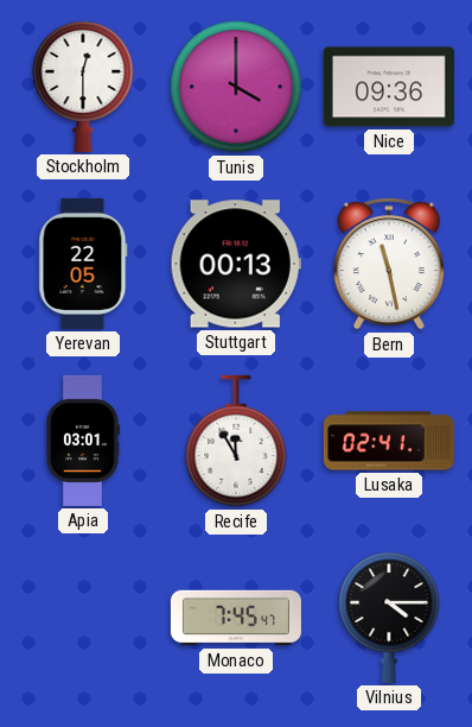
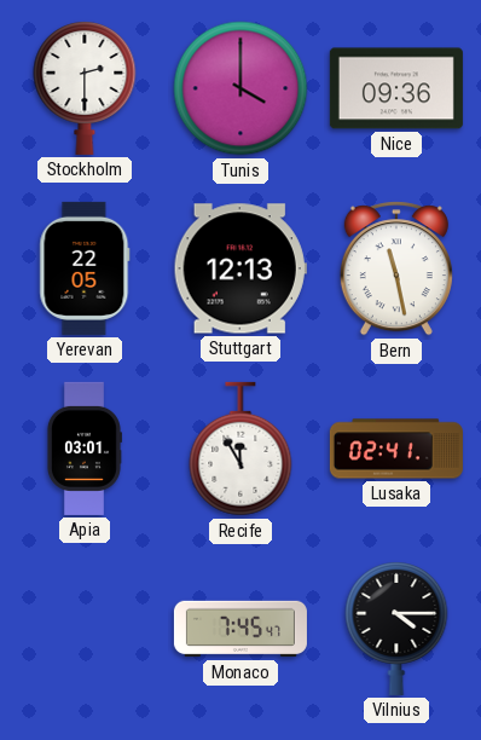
Stockholm: 12:30 -> 2:30
Stuttgart: 00:13 -> 12:13
